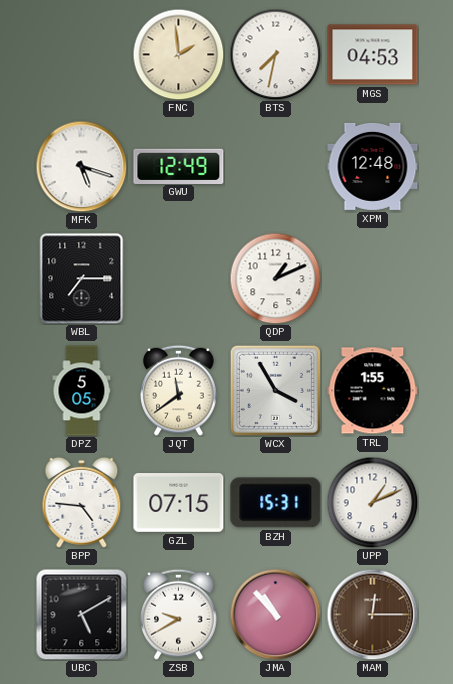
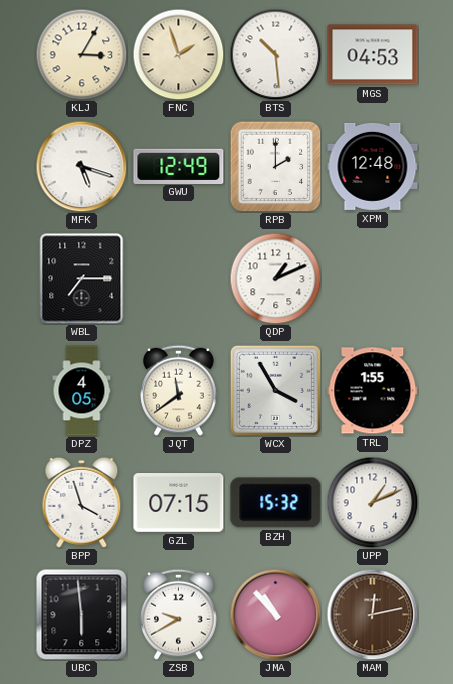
KLJ: none -> 3:05
FNC: 1:59 -> 1:57
BTS: 7:32 -> 10:29
RPB: none -> 2:00
DPZ: 5:05 -> 4:05
BPP: 4:46 -> 3:57
BZH: 15:31 -> 15:32
UBC: 5:10 -> 5:59
MAM: 12:15 -> 12:13
